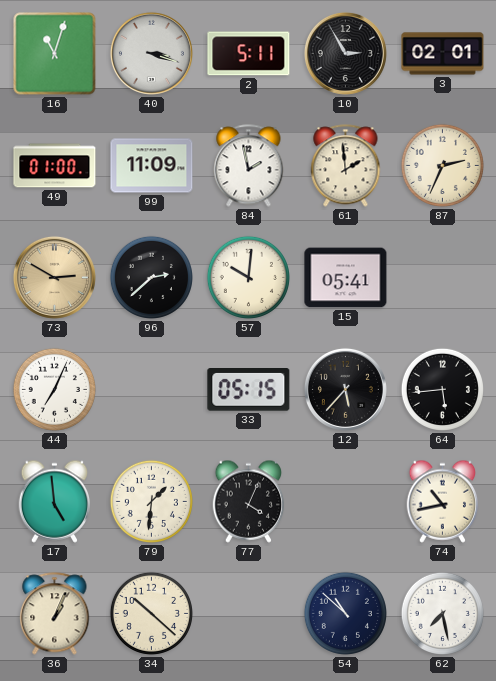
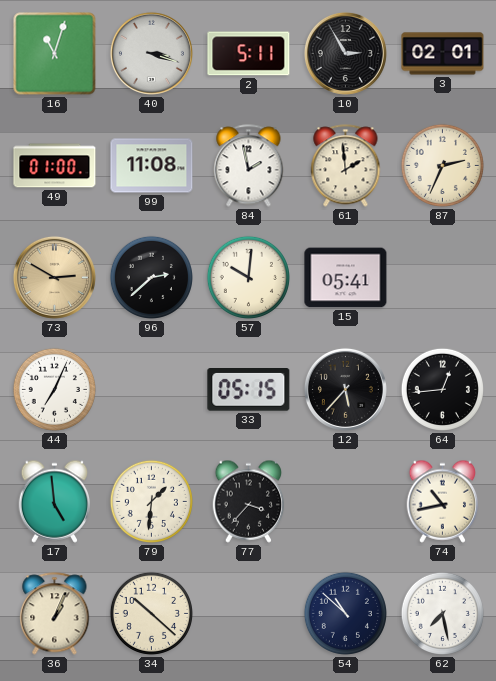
99: 11:09 -> 11:08
64: 5:44 -> 12:44
77: 4:04 -> 3:37
